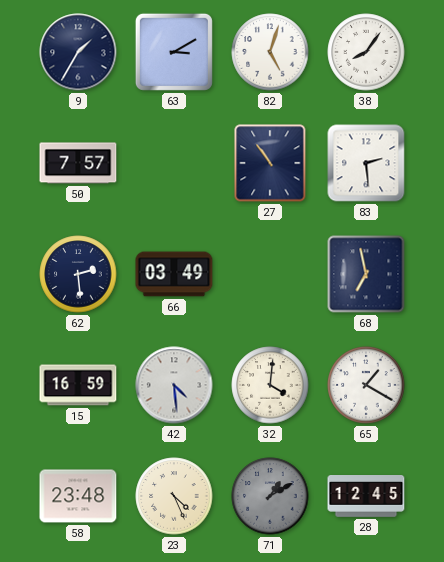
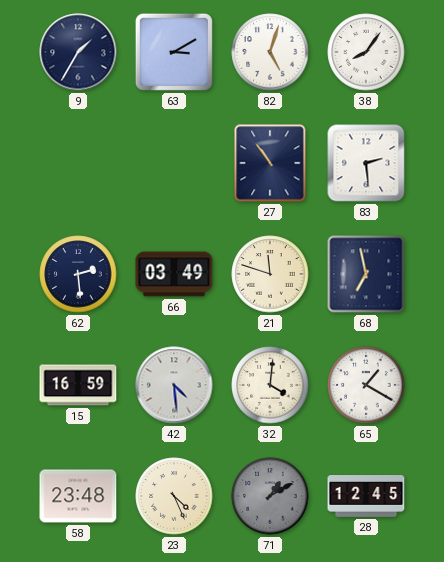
50: 7:57 -> none
21: none -> 11:48
